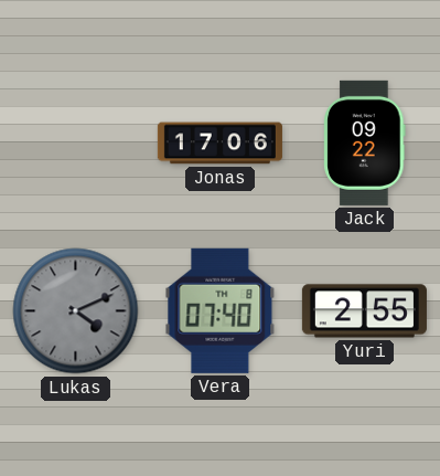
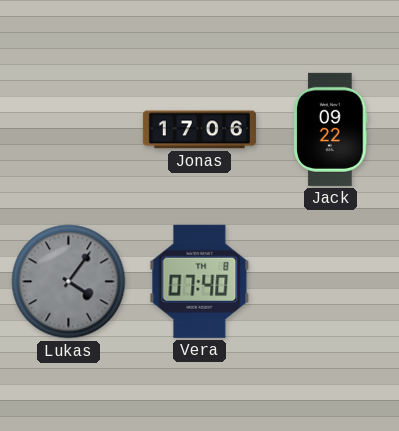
Lukas: 4:11 -> 4:06
Yuri: 2:55 -> none
